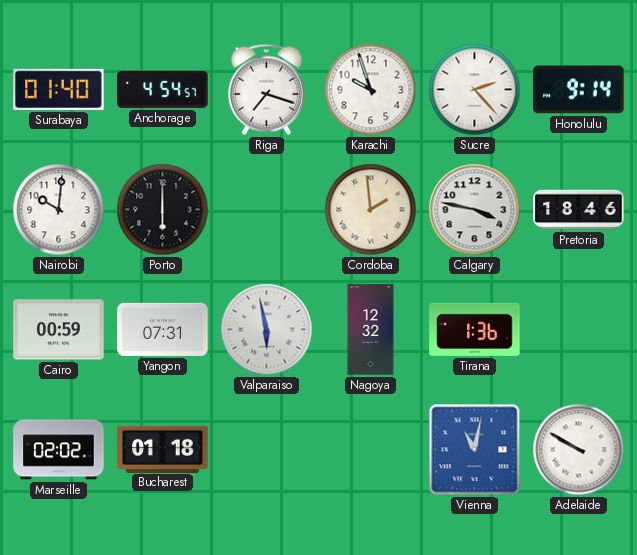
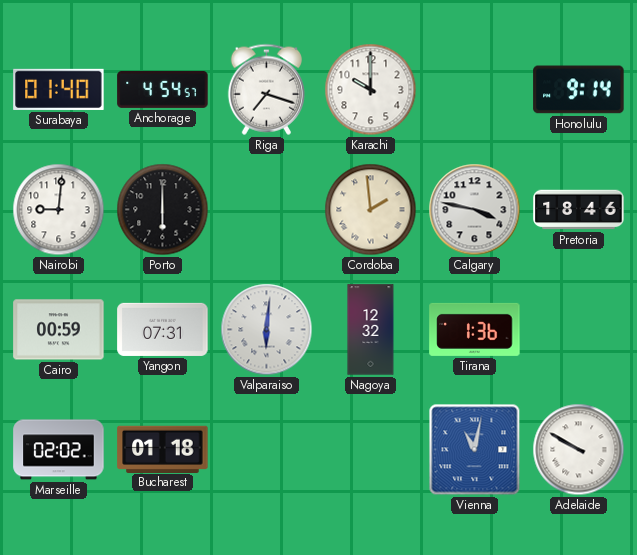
Karachi: 9:57 -> 10:00
Sucre: 2:23 -> none
Nairobi: 10:01 -> 9:01
Valparaiso: 5:58 -> 6:01
